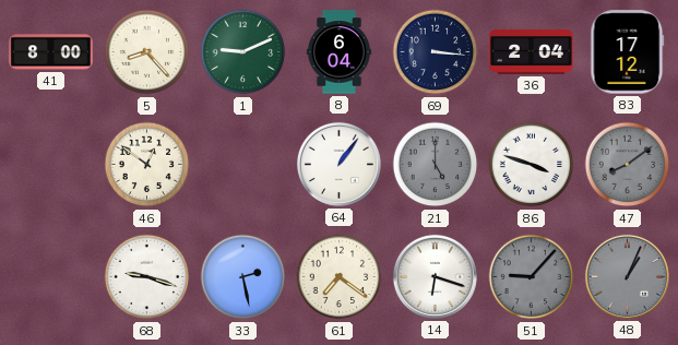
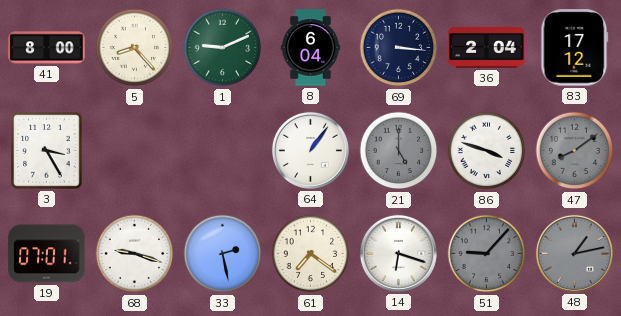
3: none -> 3:25
46: 12:51 -> none
19: none -> 07:01
48: 1:04 -> 1:13
